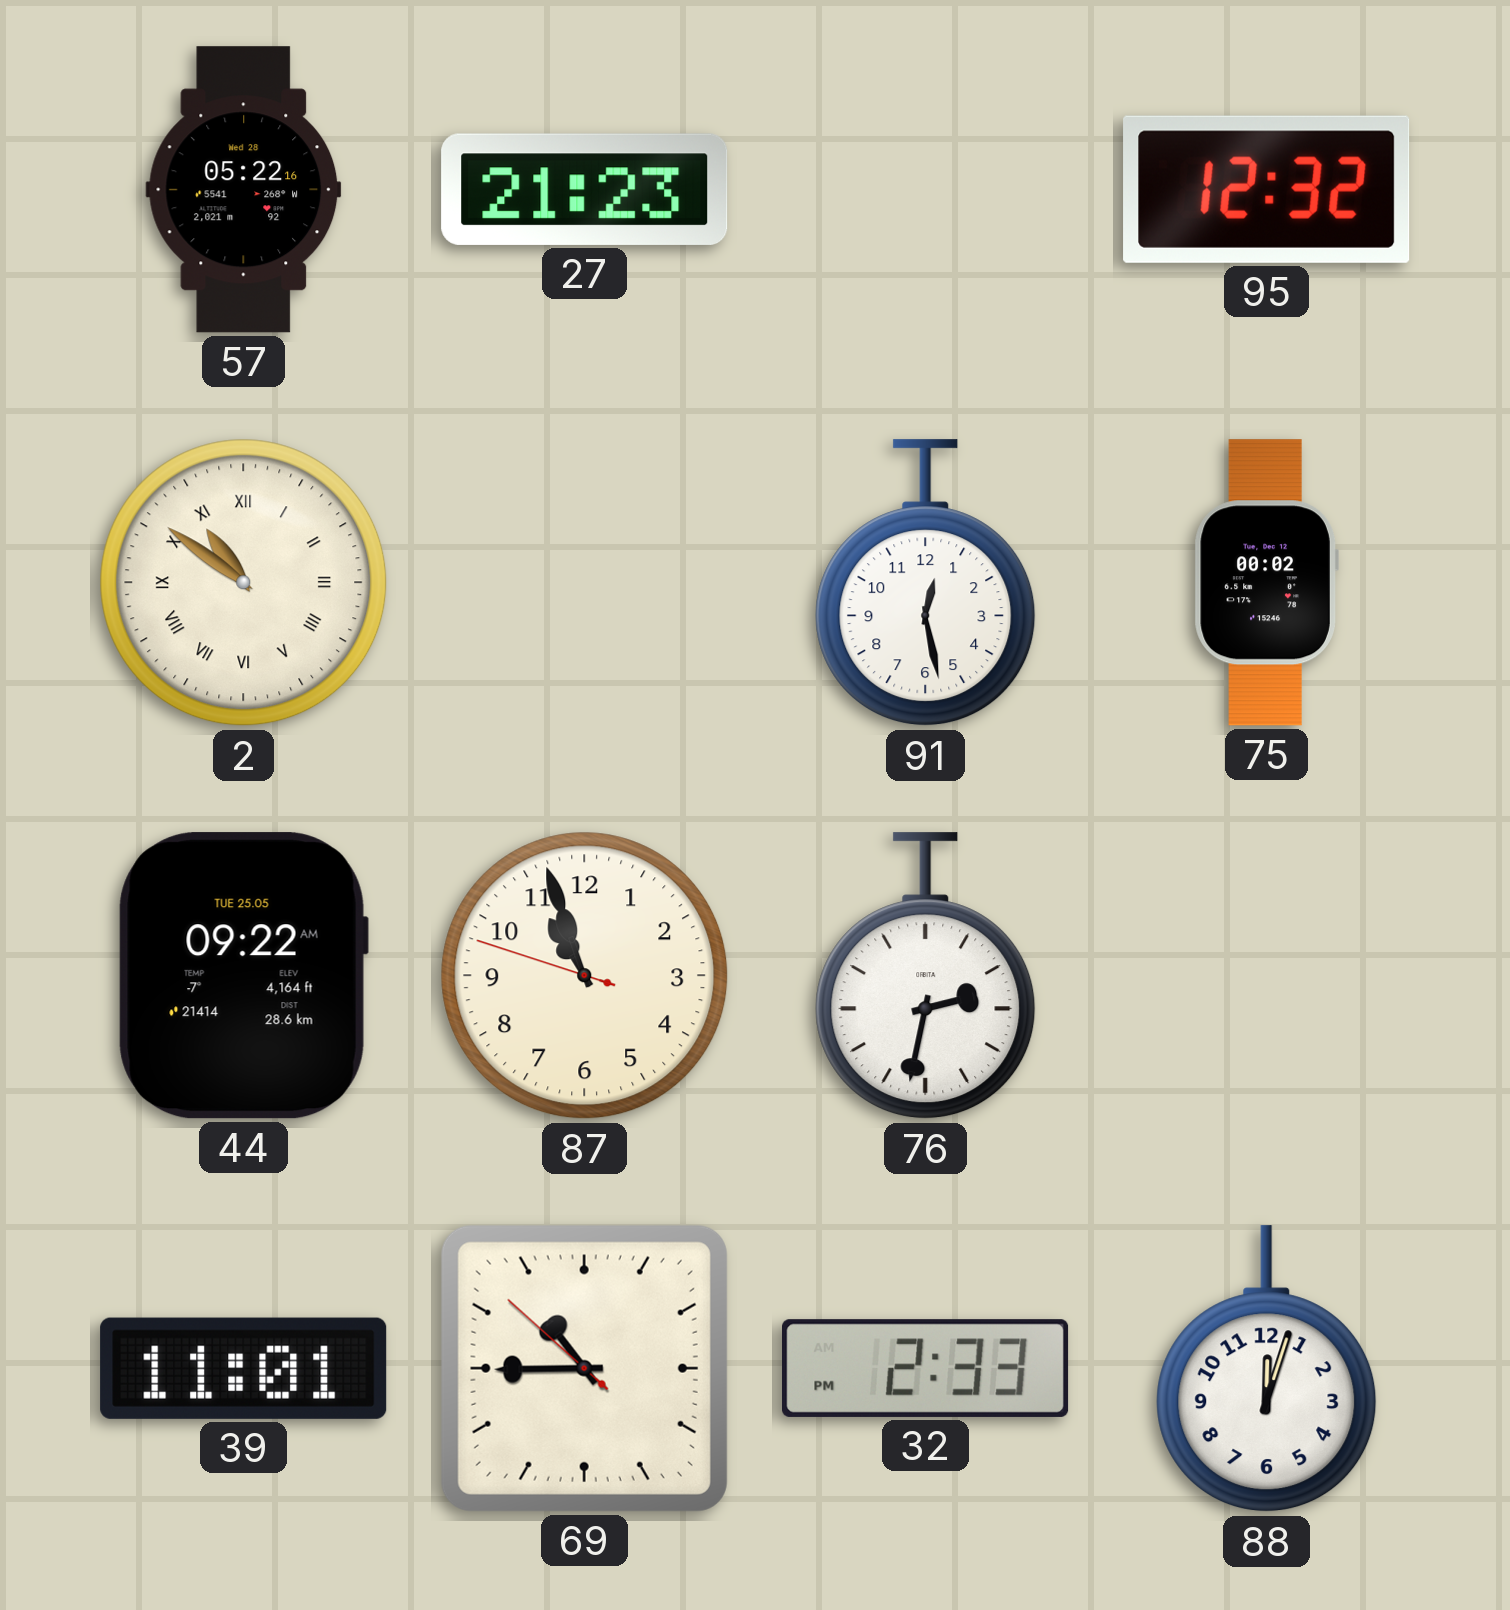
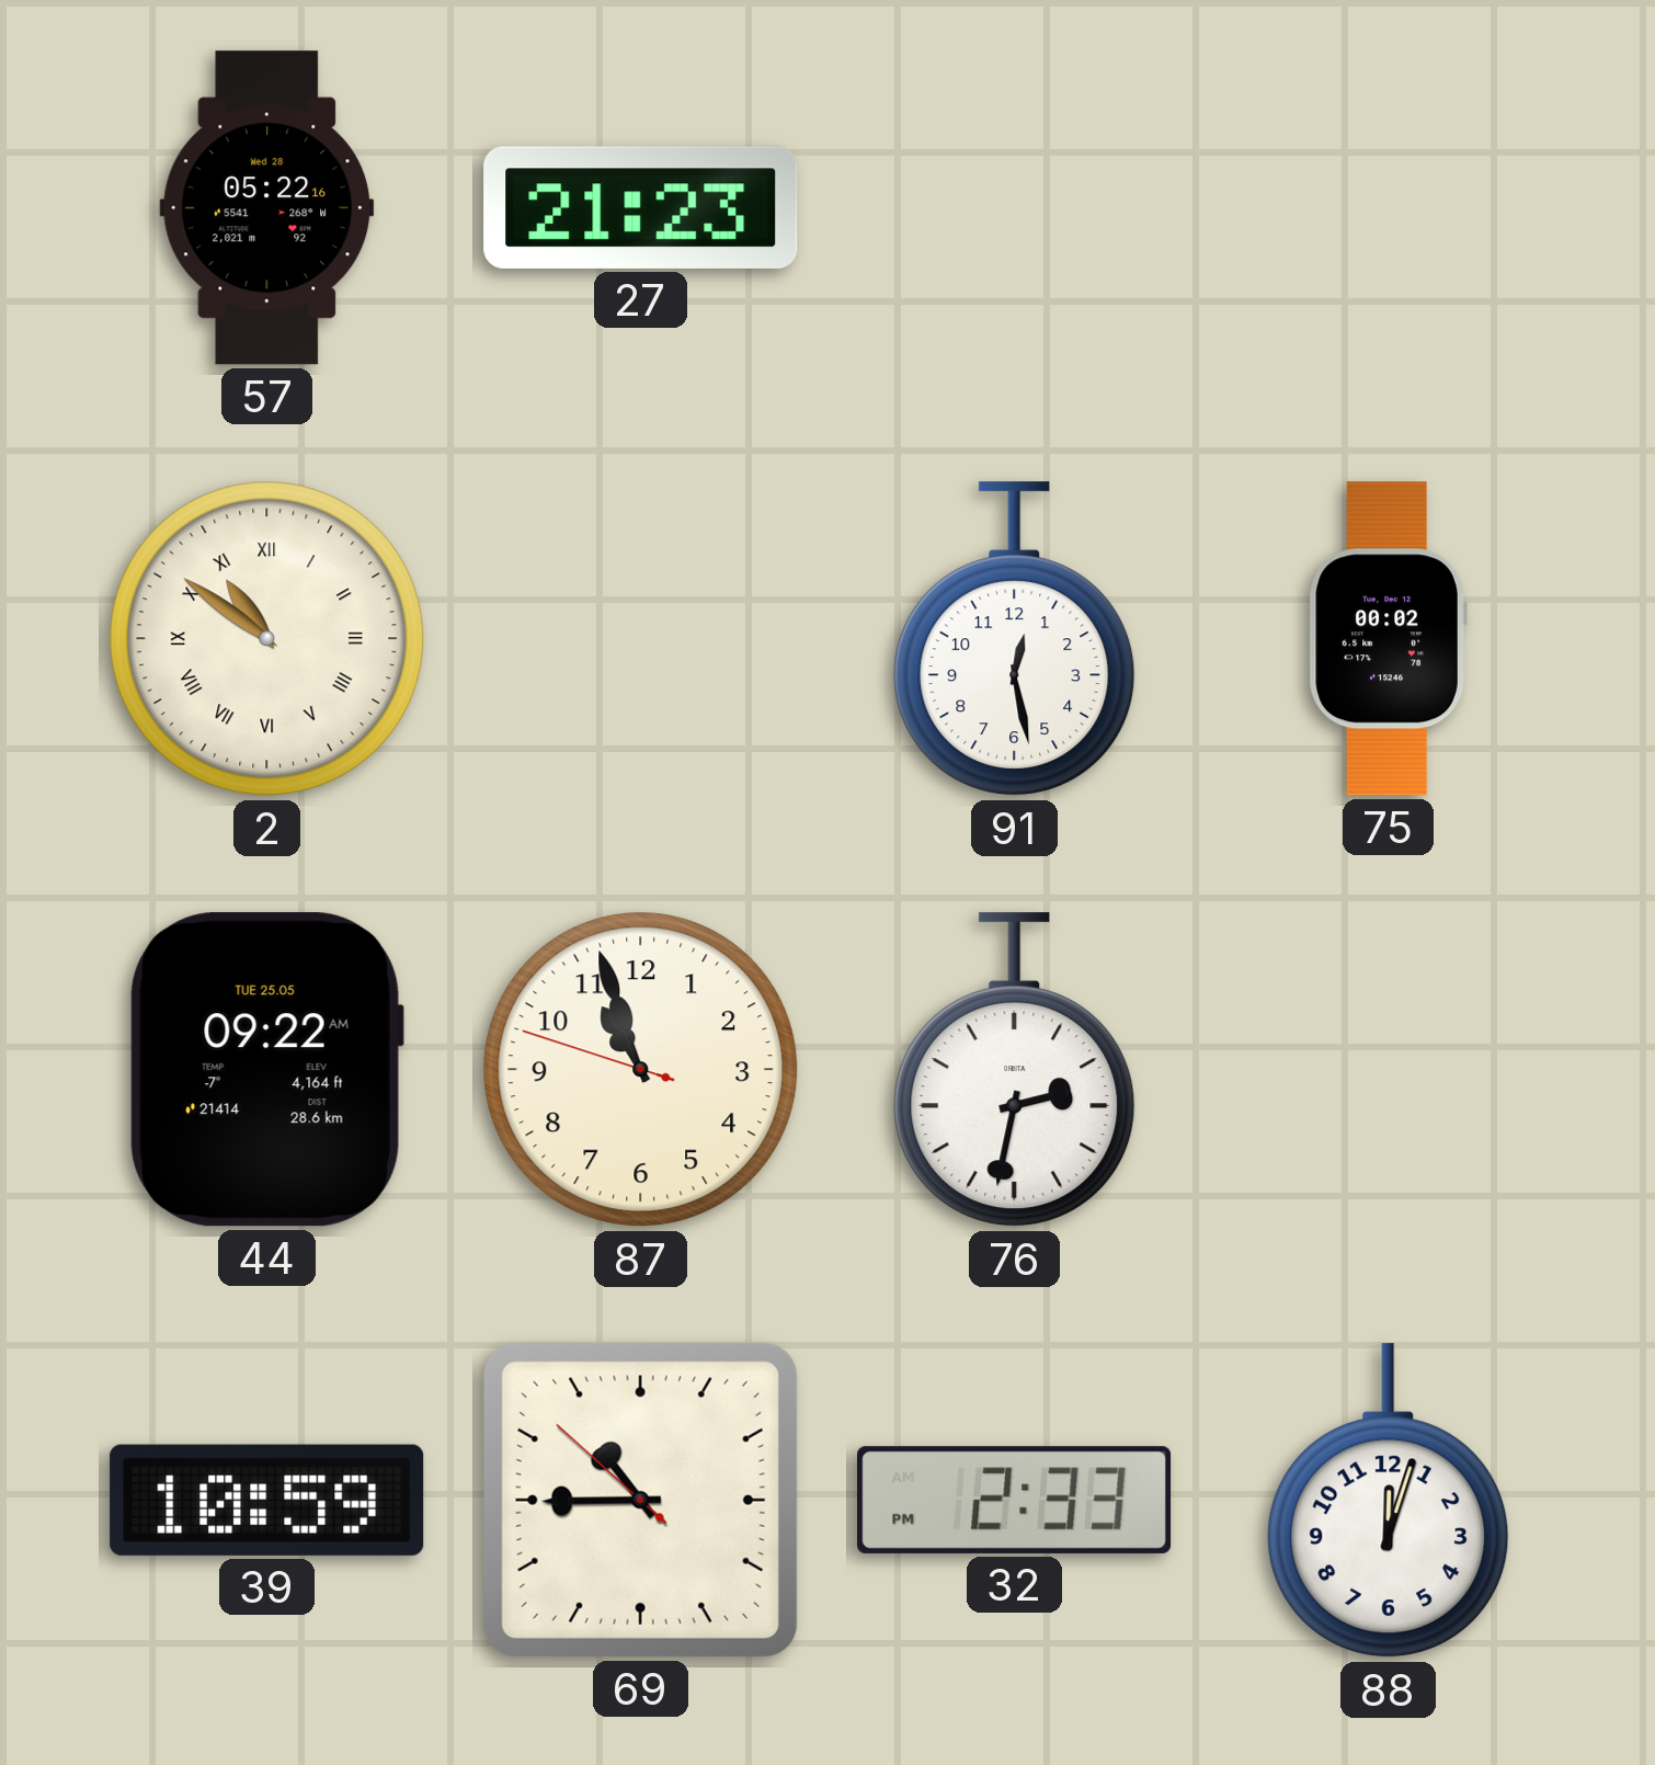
95: 12:32 -> none
39: 11:01 -> 10:59
